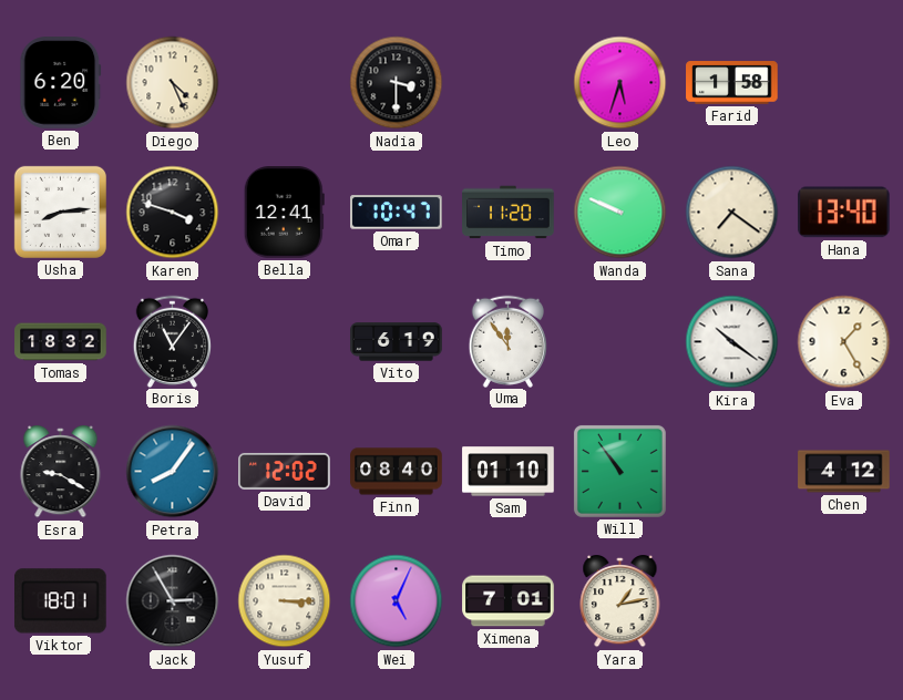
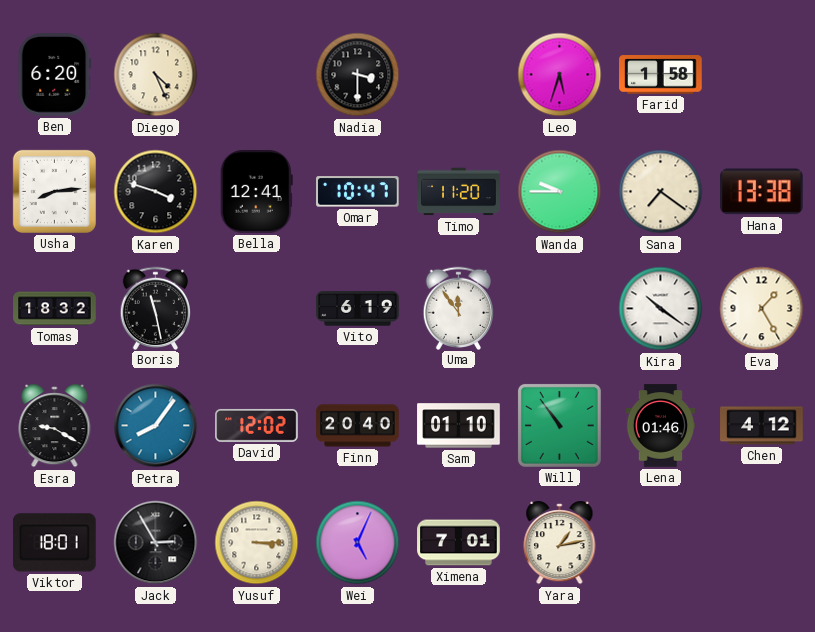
Wanda: 9:49 -> 9:45
Hana: 13:40 -> 13:38
Boris: 11:06 -> 11:28
Finn: 08:40 -> 20:40
Lena: none -> 01:46
